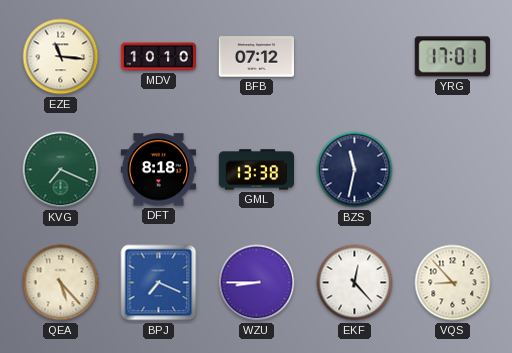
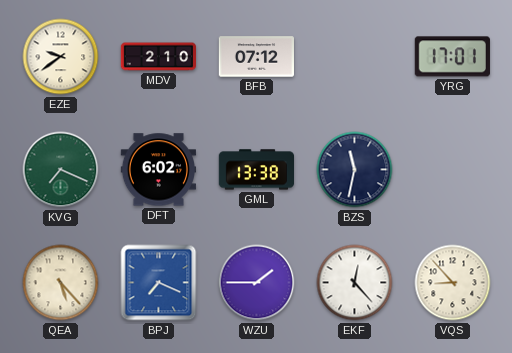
EZE: 11:16 -> 9:39
MDV: 10:10 -> 2:10
DFT: 8:18 -> 6:02
WZU: 8:45 -> 1:45
